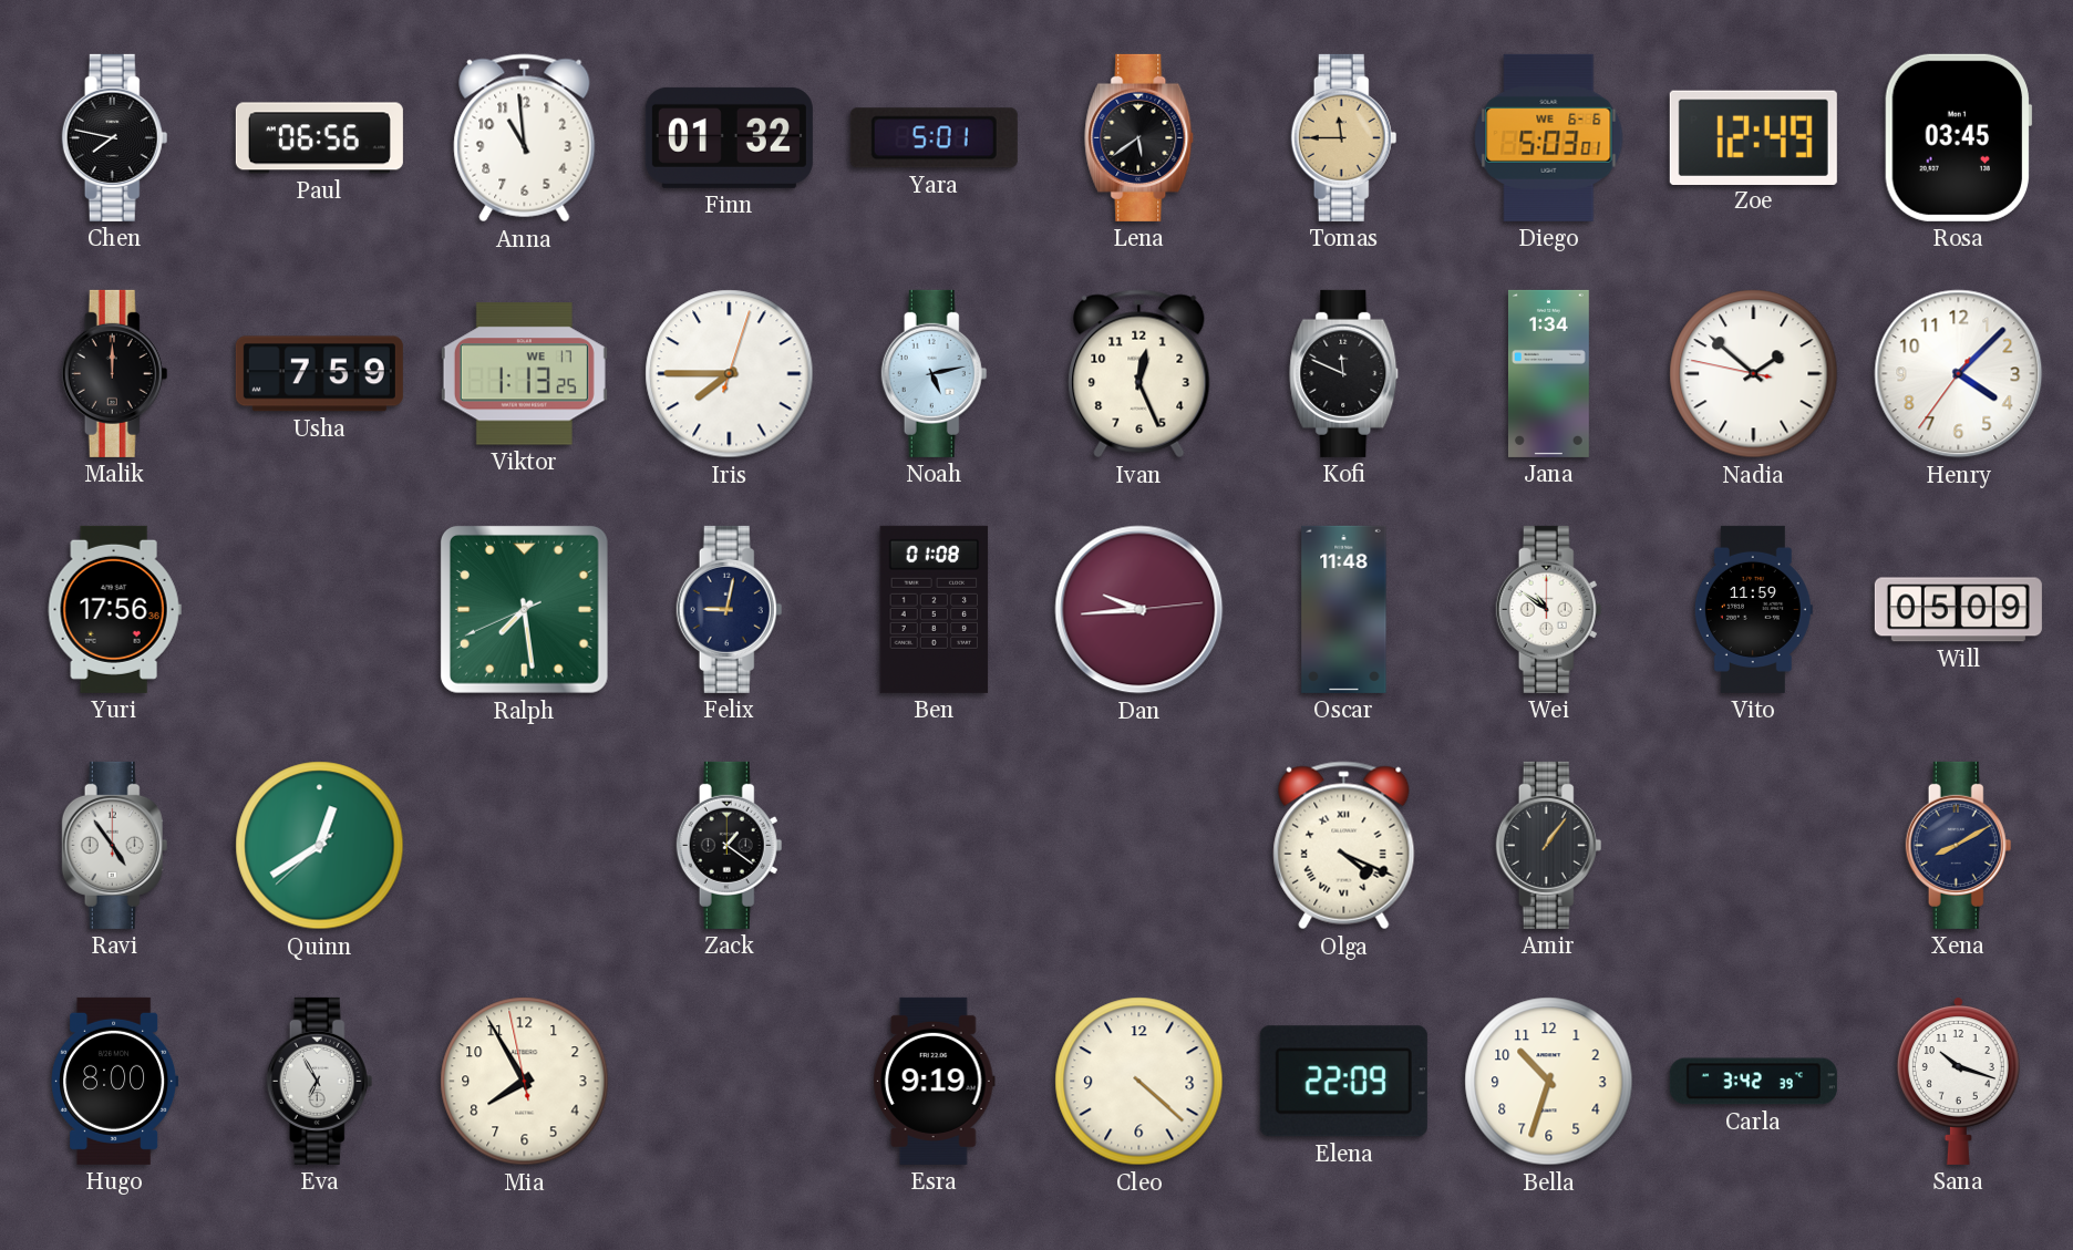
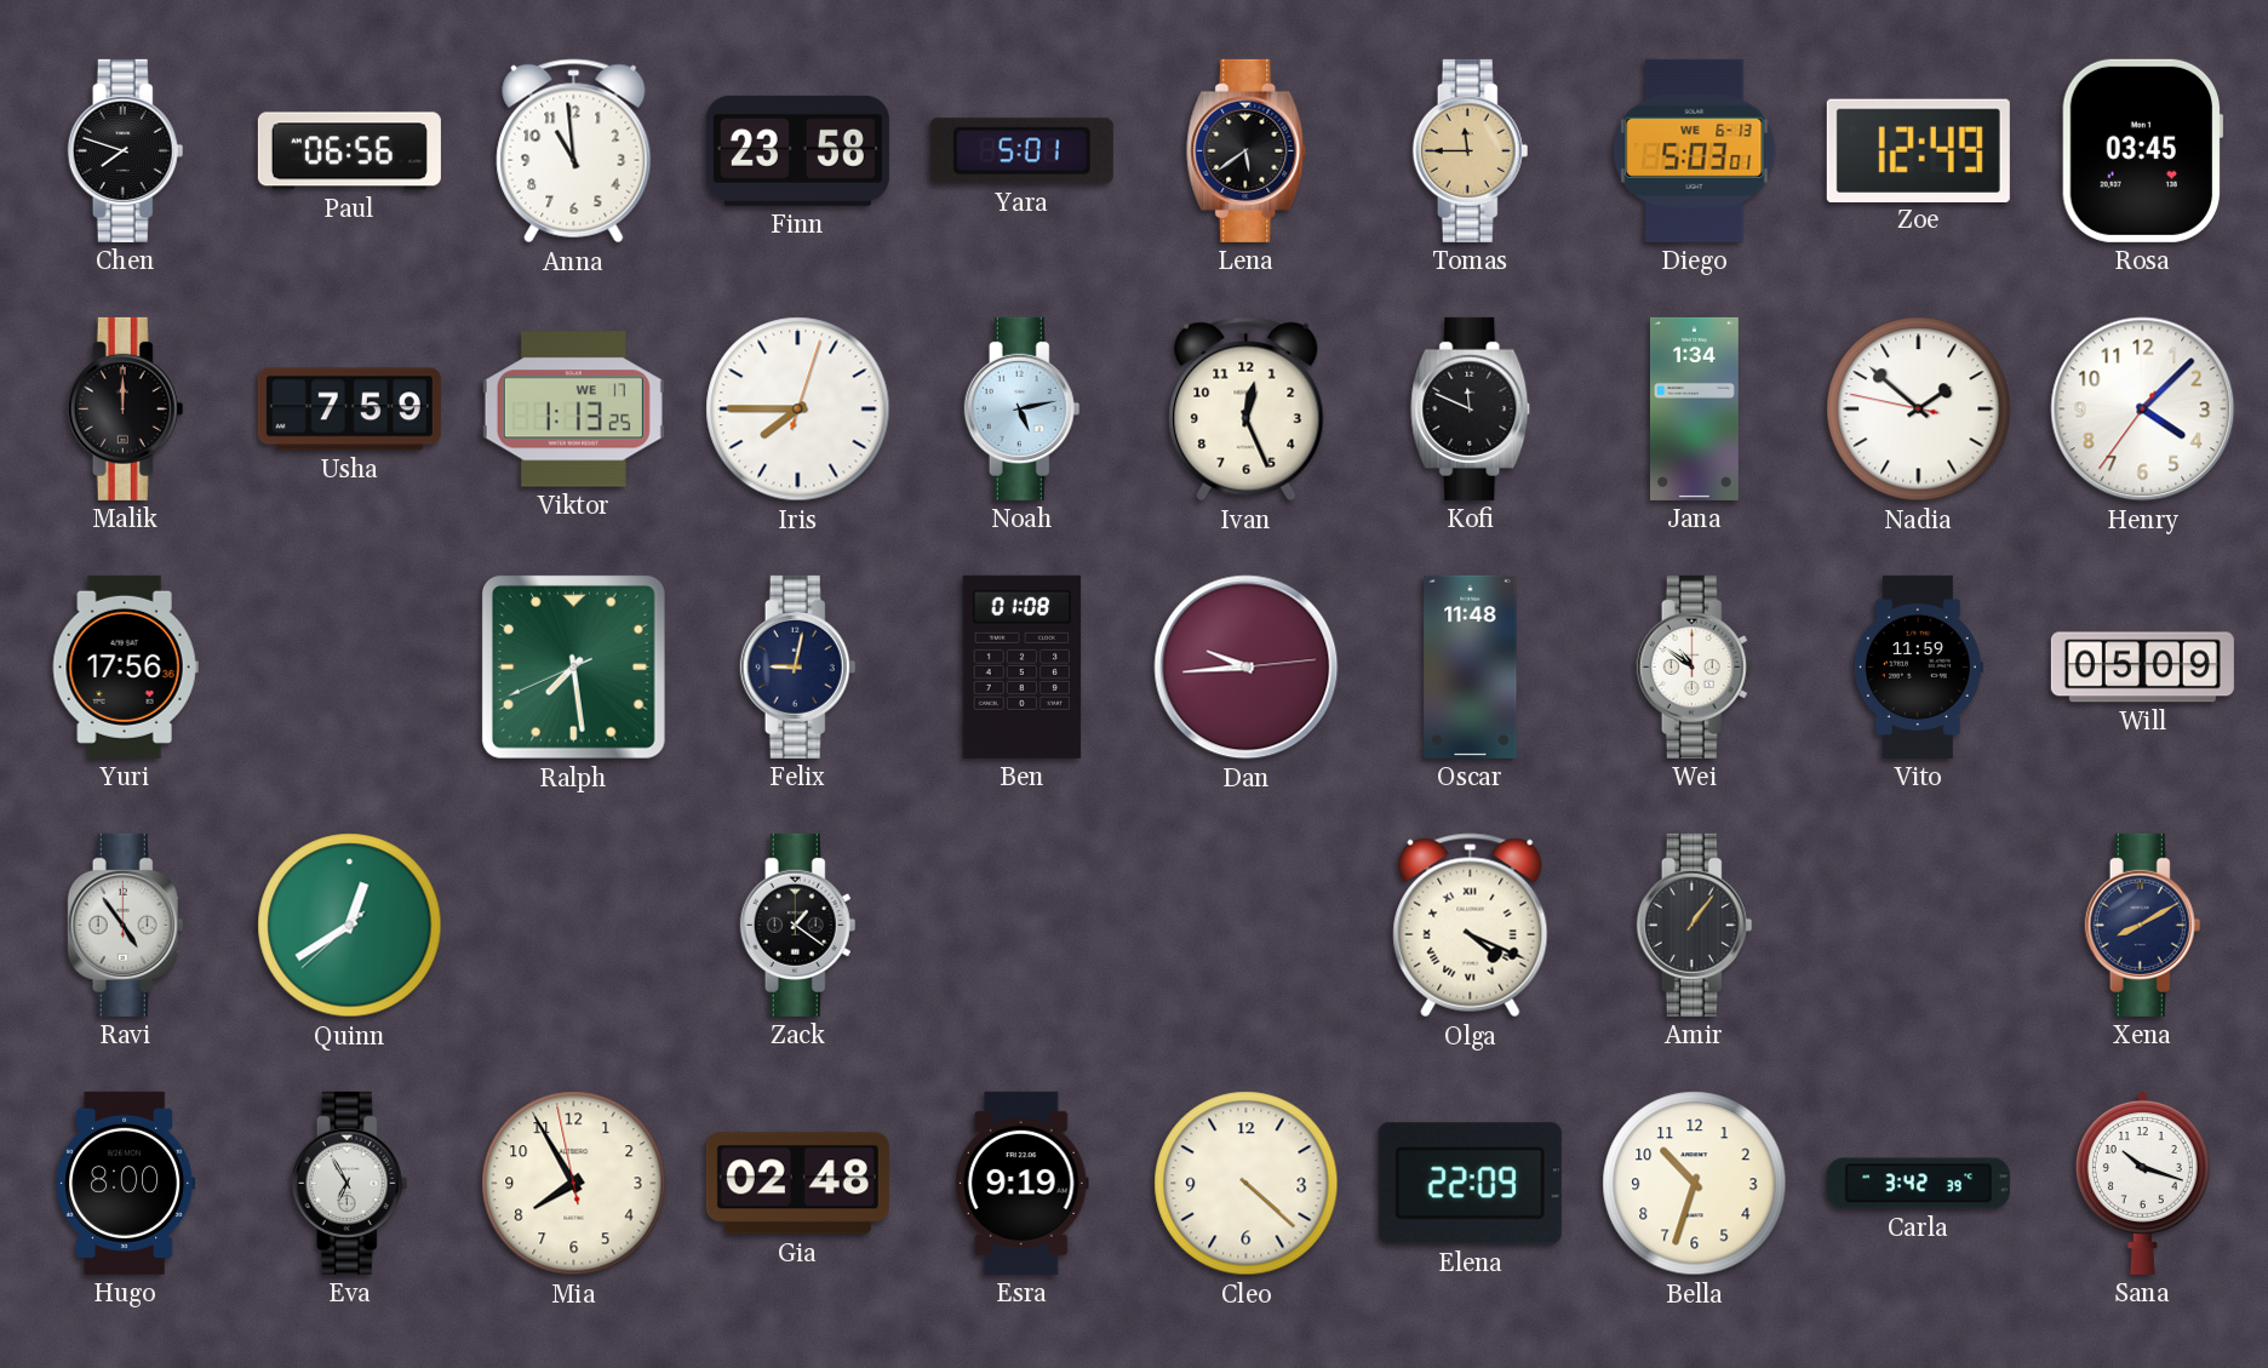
Chen: 7:47 -> 7:48
Finn: 01:32 -> 23:58
Diego date: WE 6-6 -> WE 6-13
Gia: none -> 02:48
